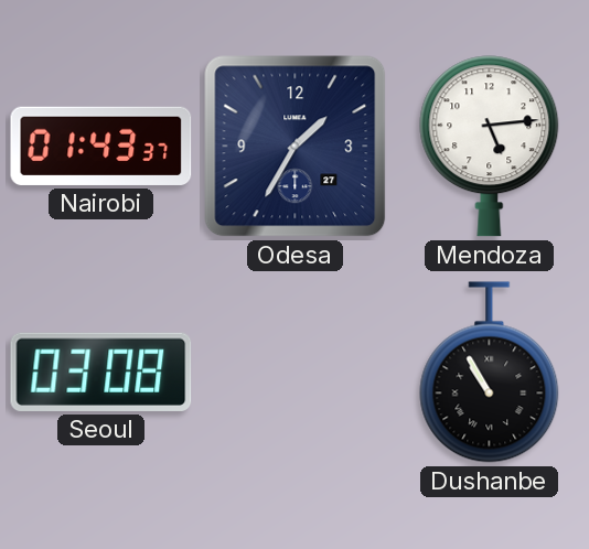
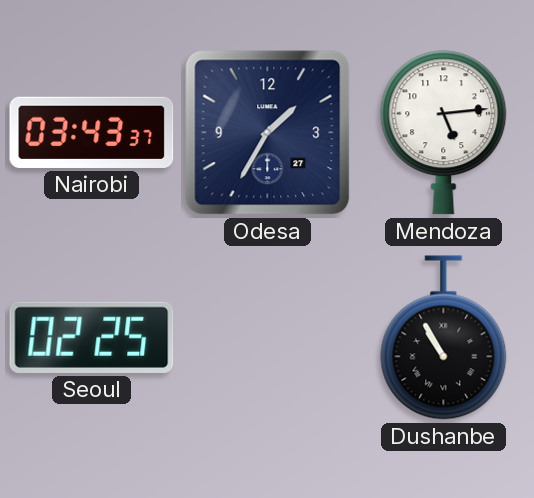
Nairobi: 01:43 -> 03:43
Seoul: 03:08 -> 02:25
